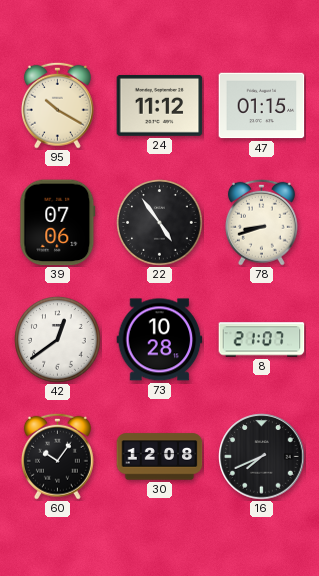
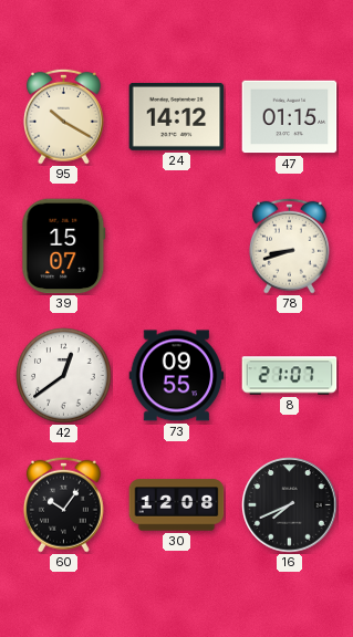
24: 11:12 -> 14:12
39: 07:06 -> 15:07
22: 4:54 -> none
73: 10:28 -> 09:55
